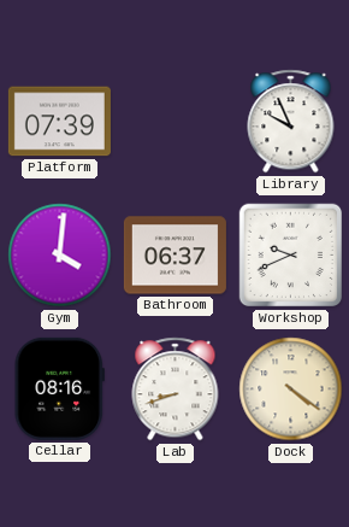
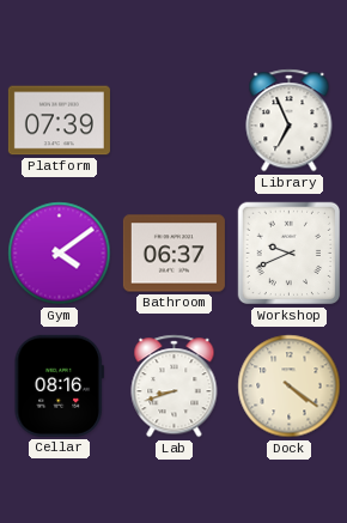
Library: 9:56 -> 6:56
Gym: 4:01 -> 4:09
